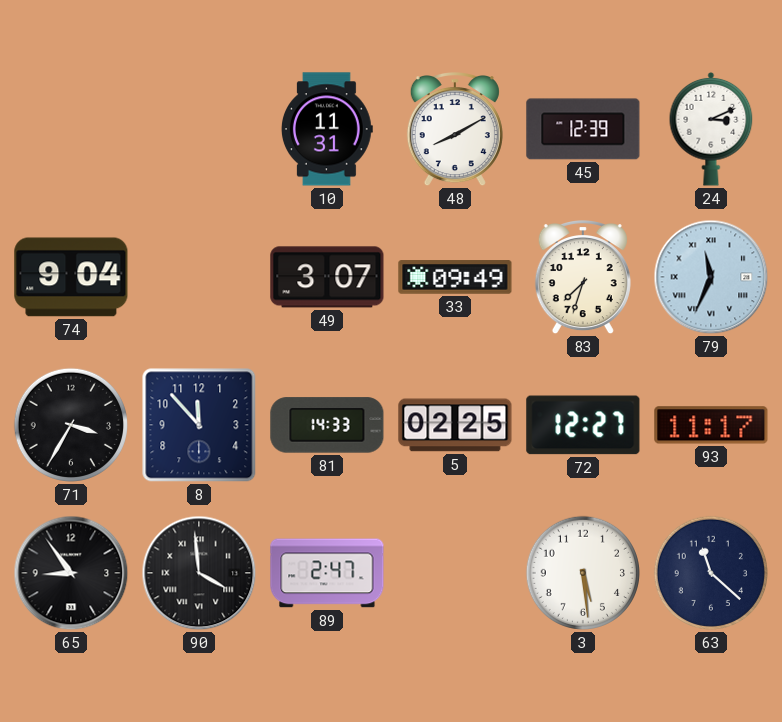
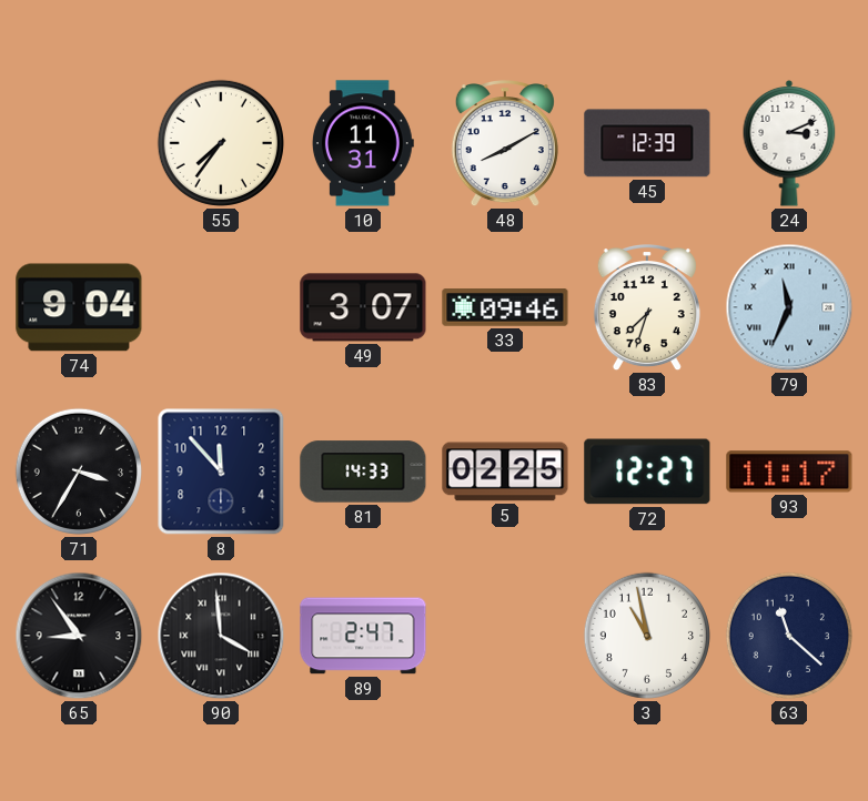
55: none -> 7:36
33: 09:49 -> 09:46
3: 5:29 -> 10:58
